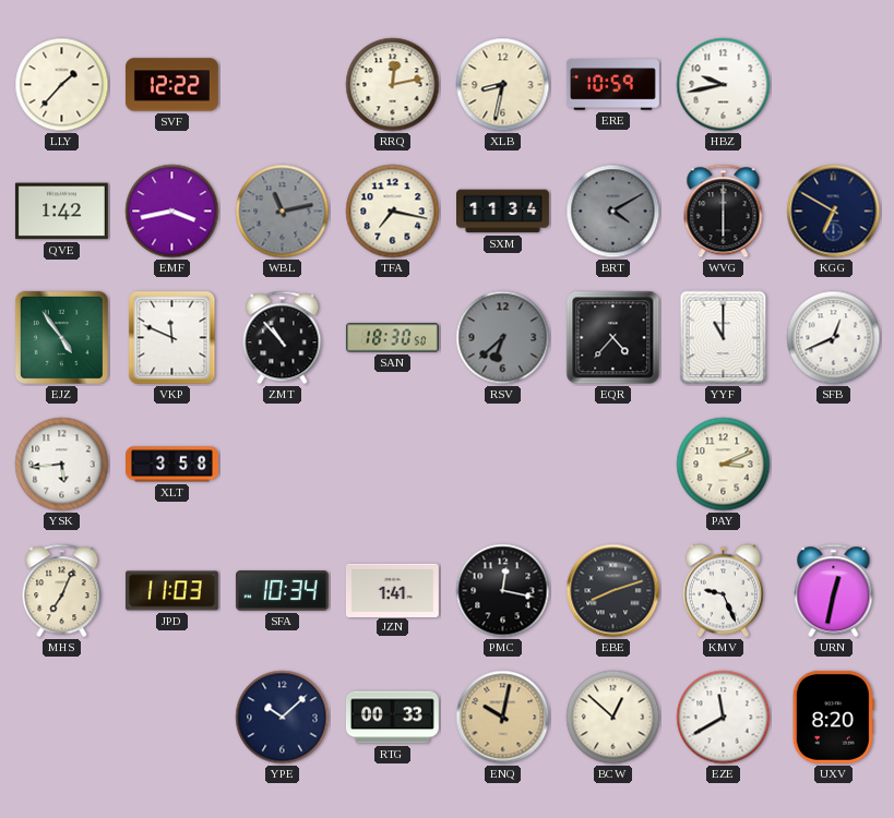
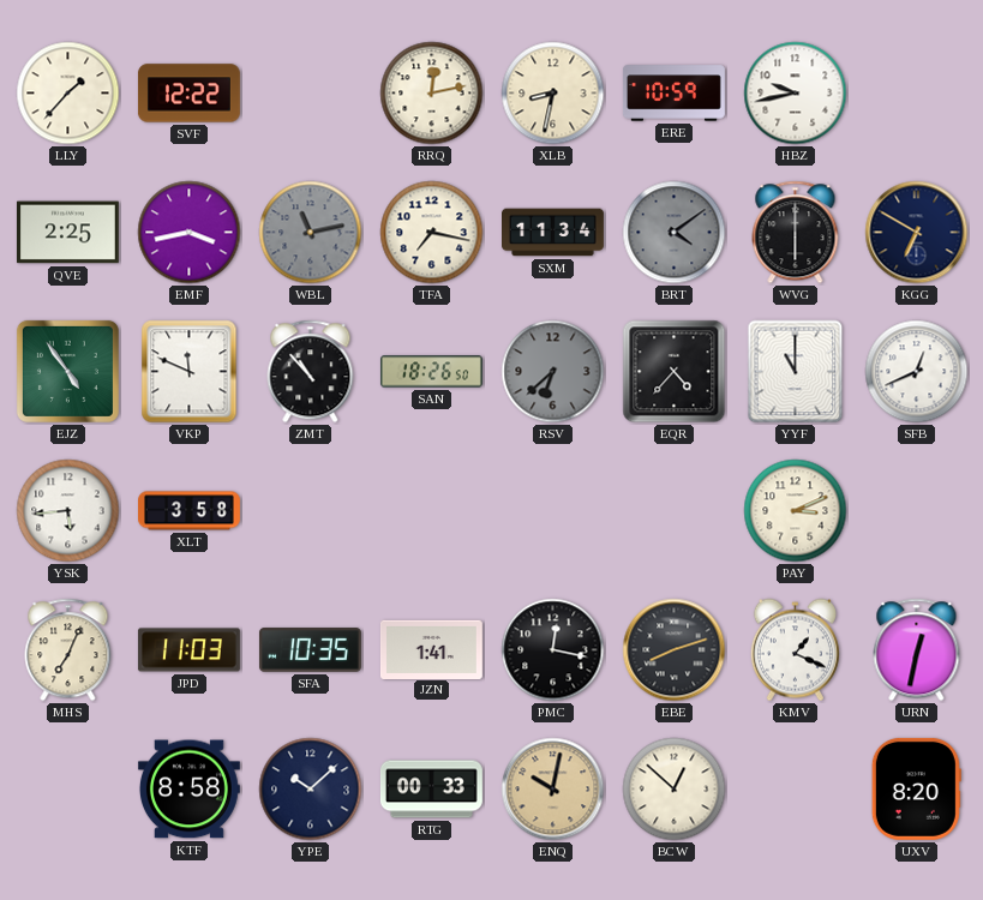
QVE: 1:42 -> 2:25
BRT: 4:10 -> 4:09
SAN: 18:30 -> 18:26
SFA: 10:34 -> 10:35
KMV: 9:26 -> 1:19
KTF: none -> 8:58
EZE: 11:40 -> none
